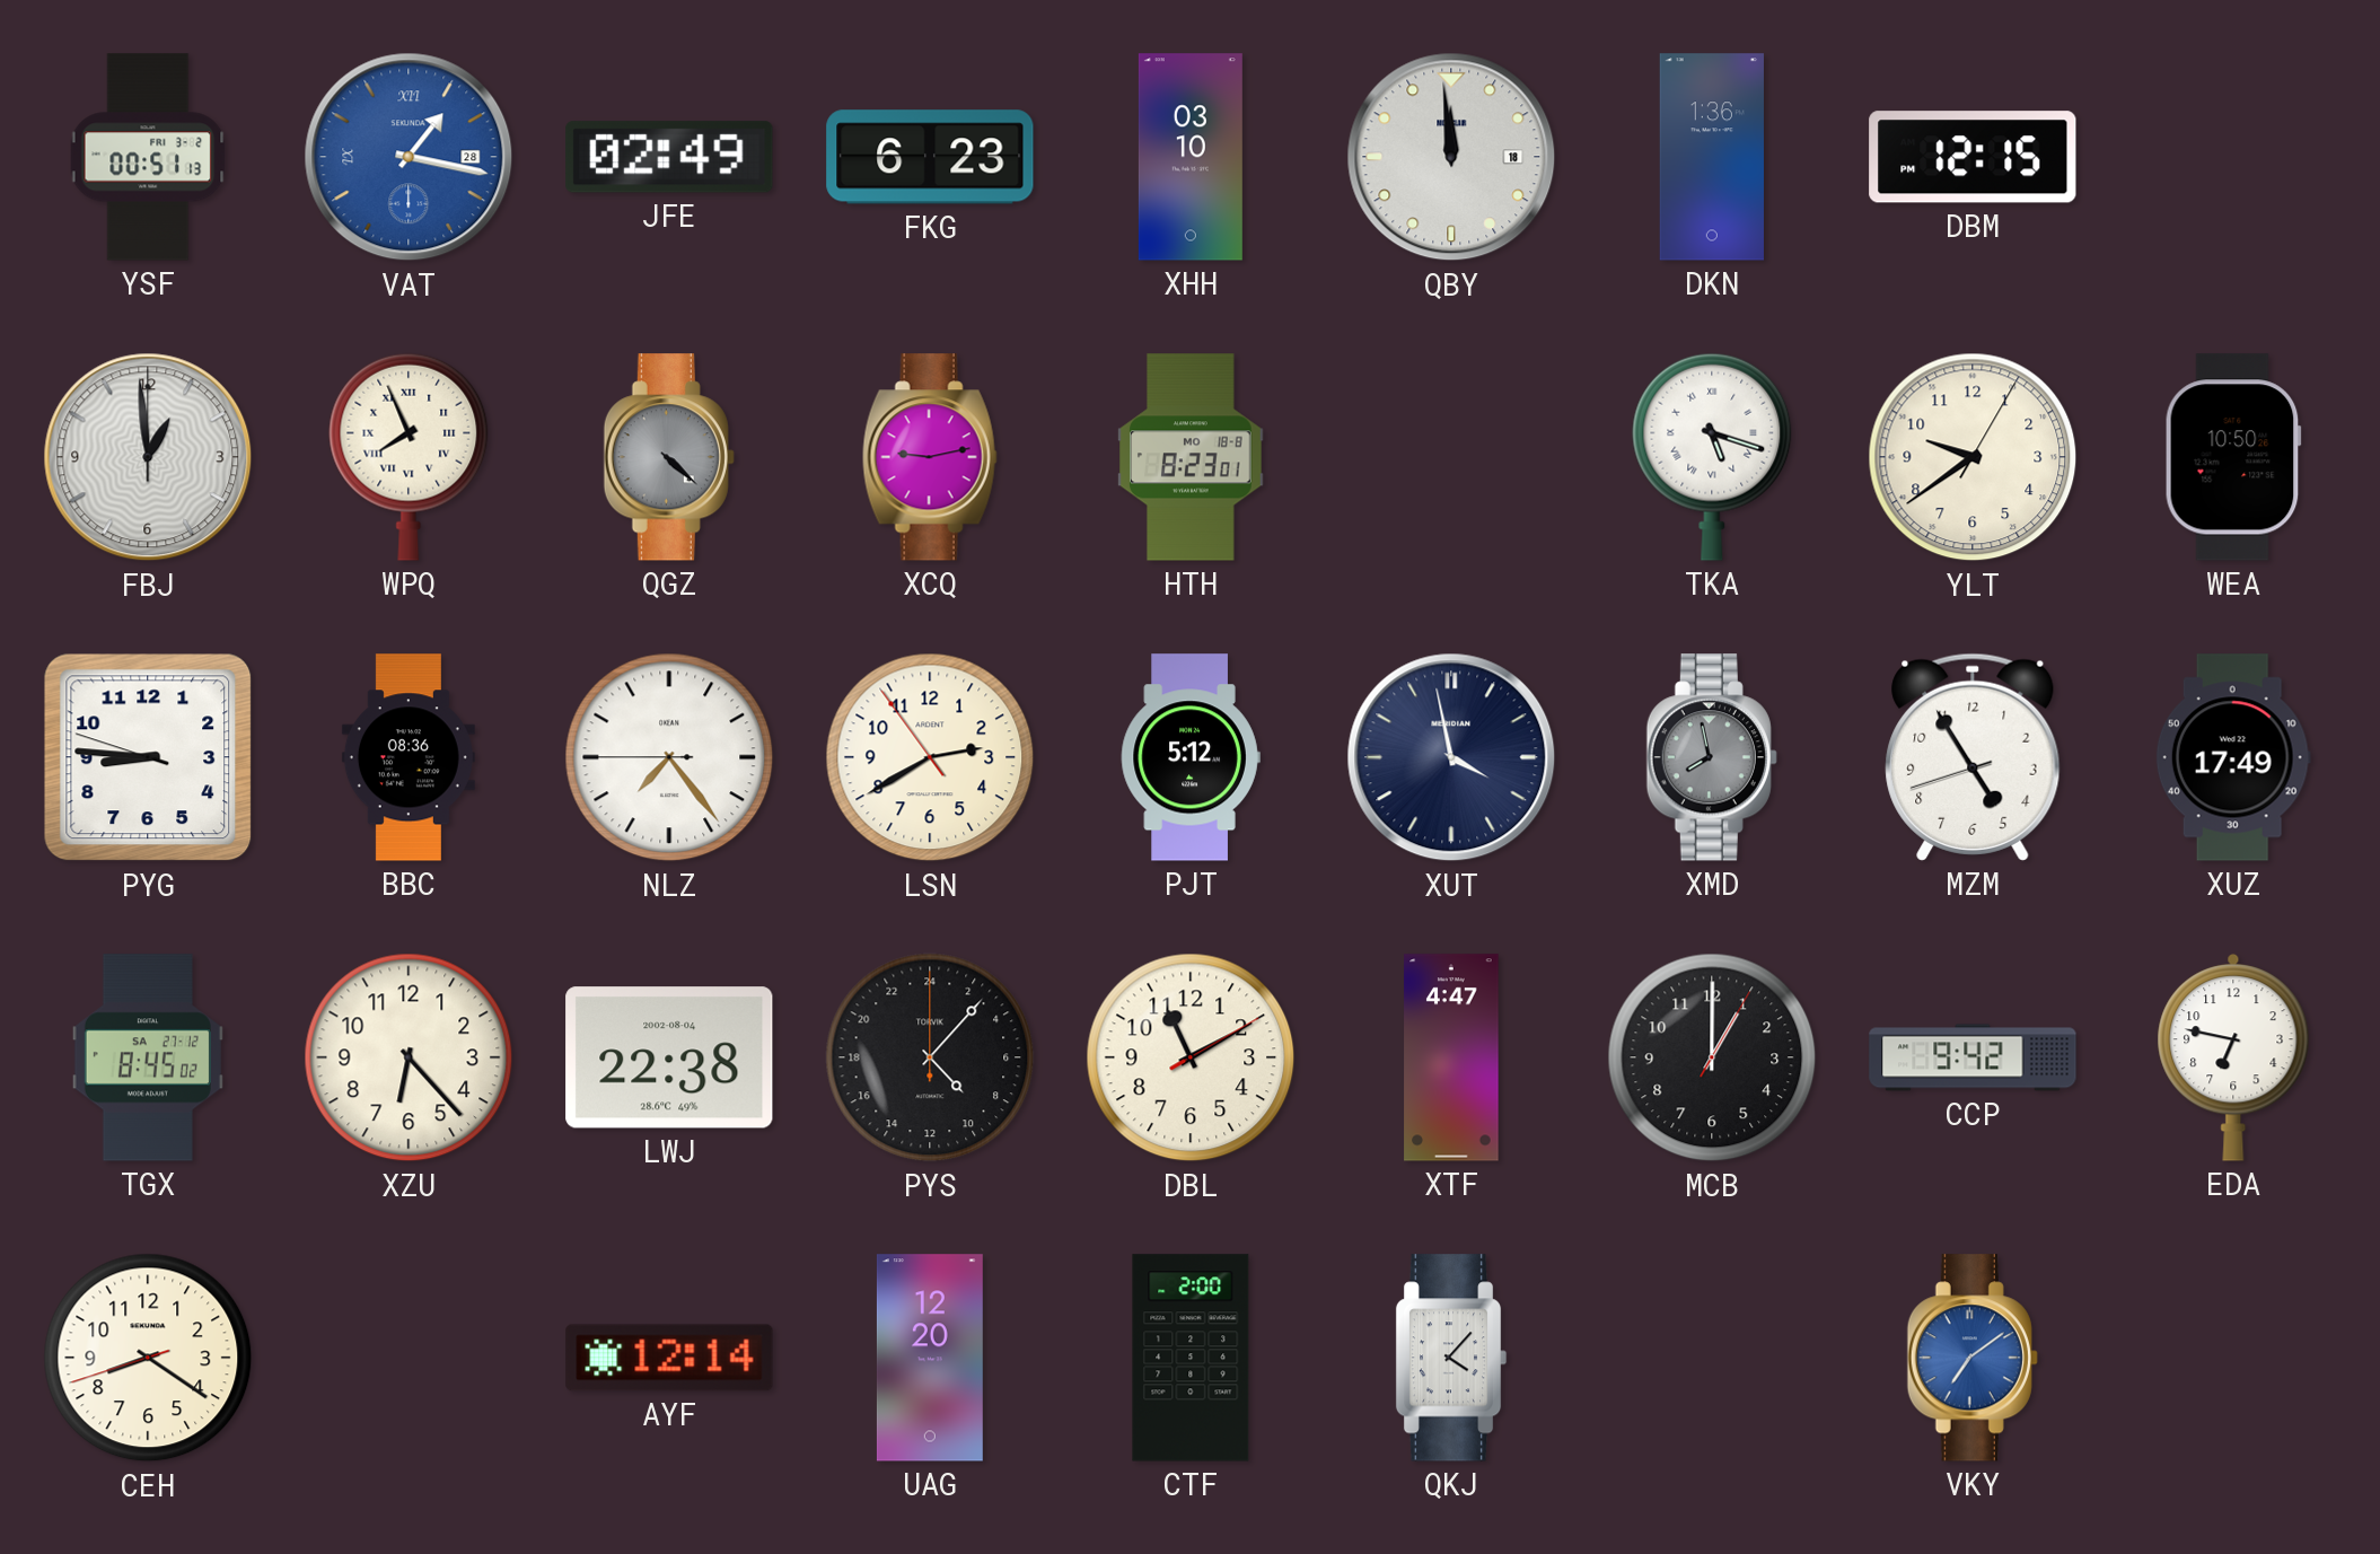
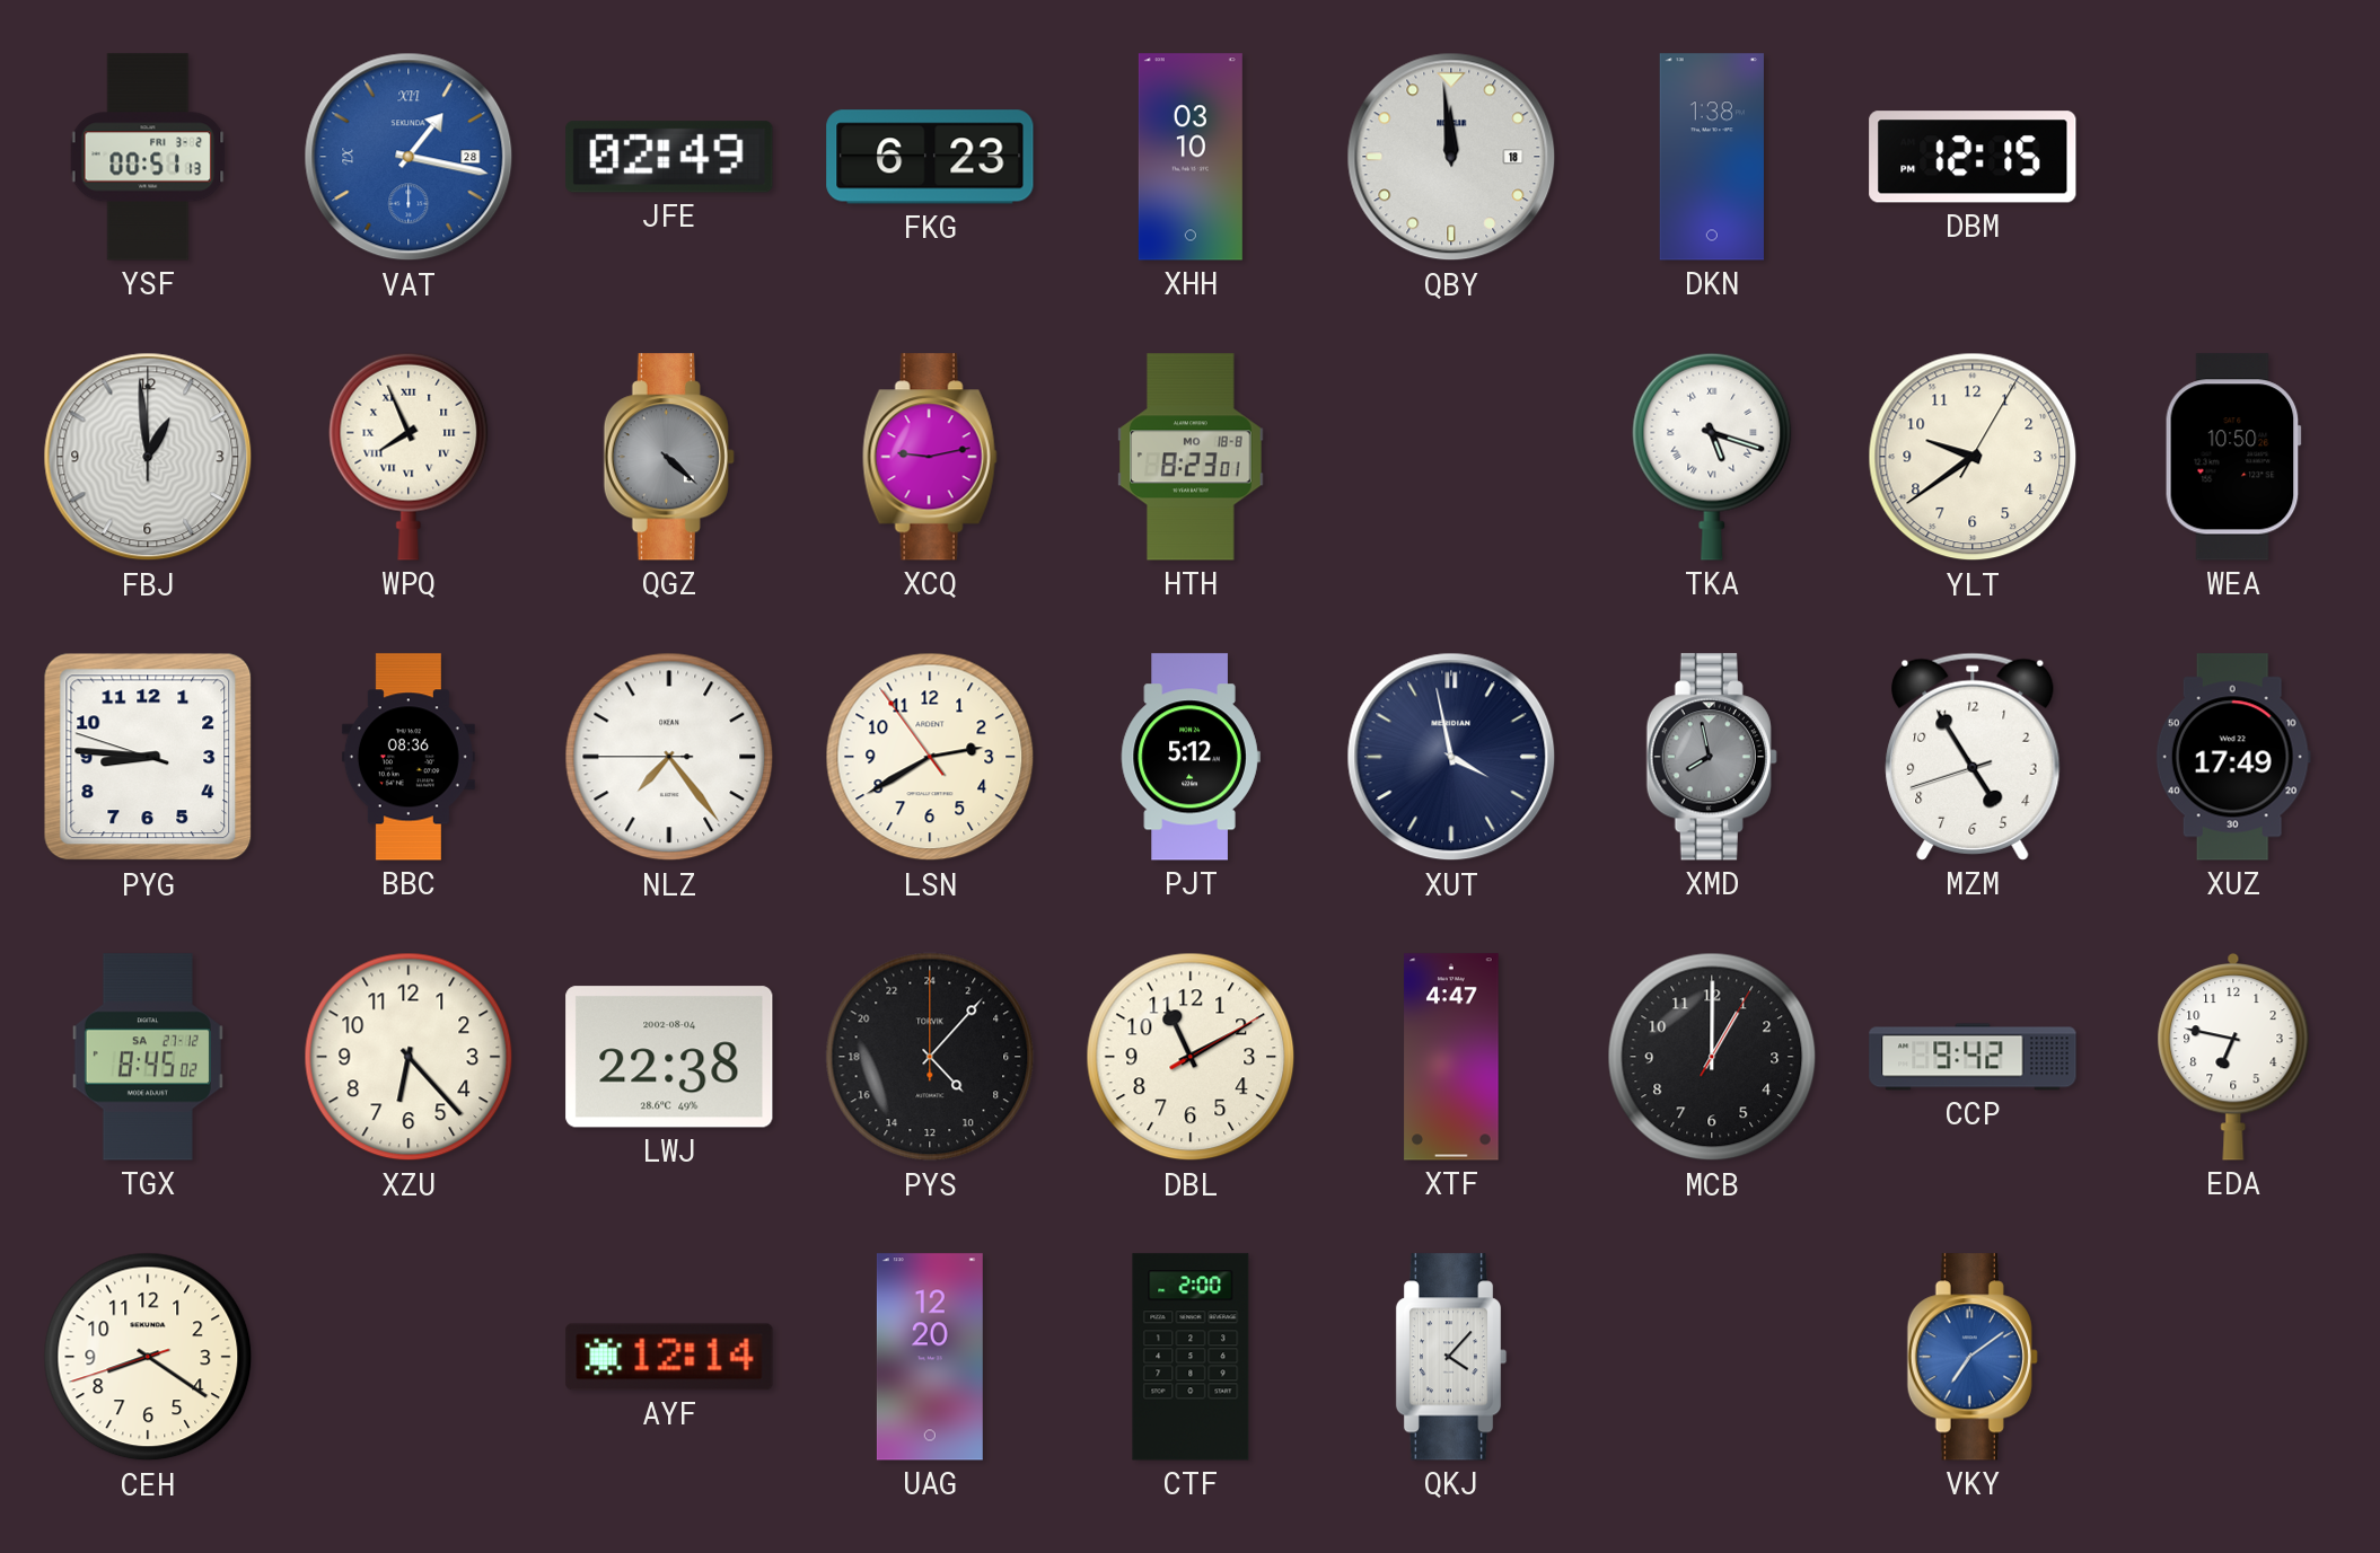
DKN: 1:36 -> 1:38
